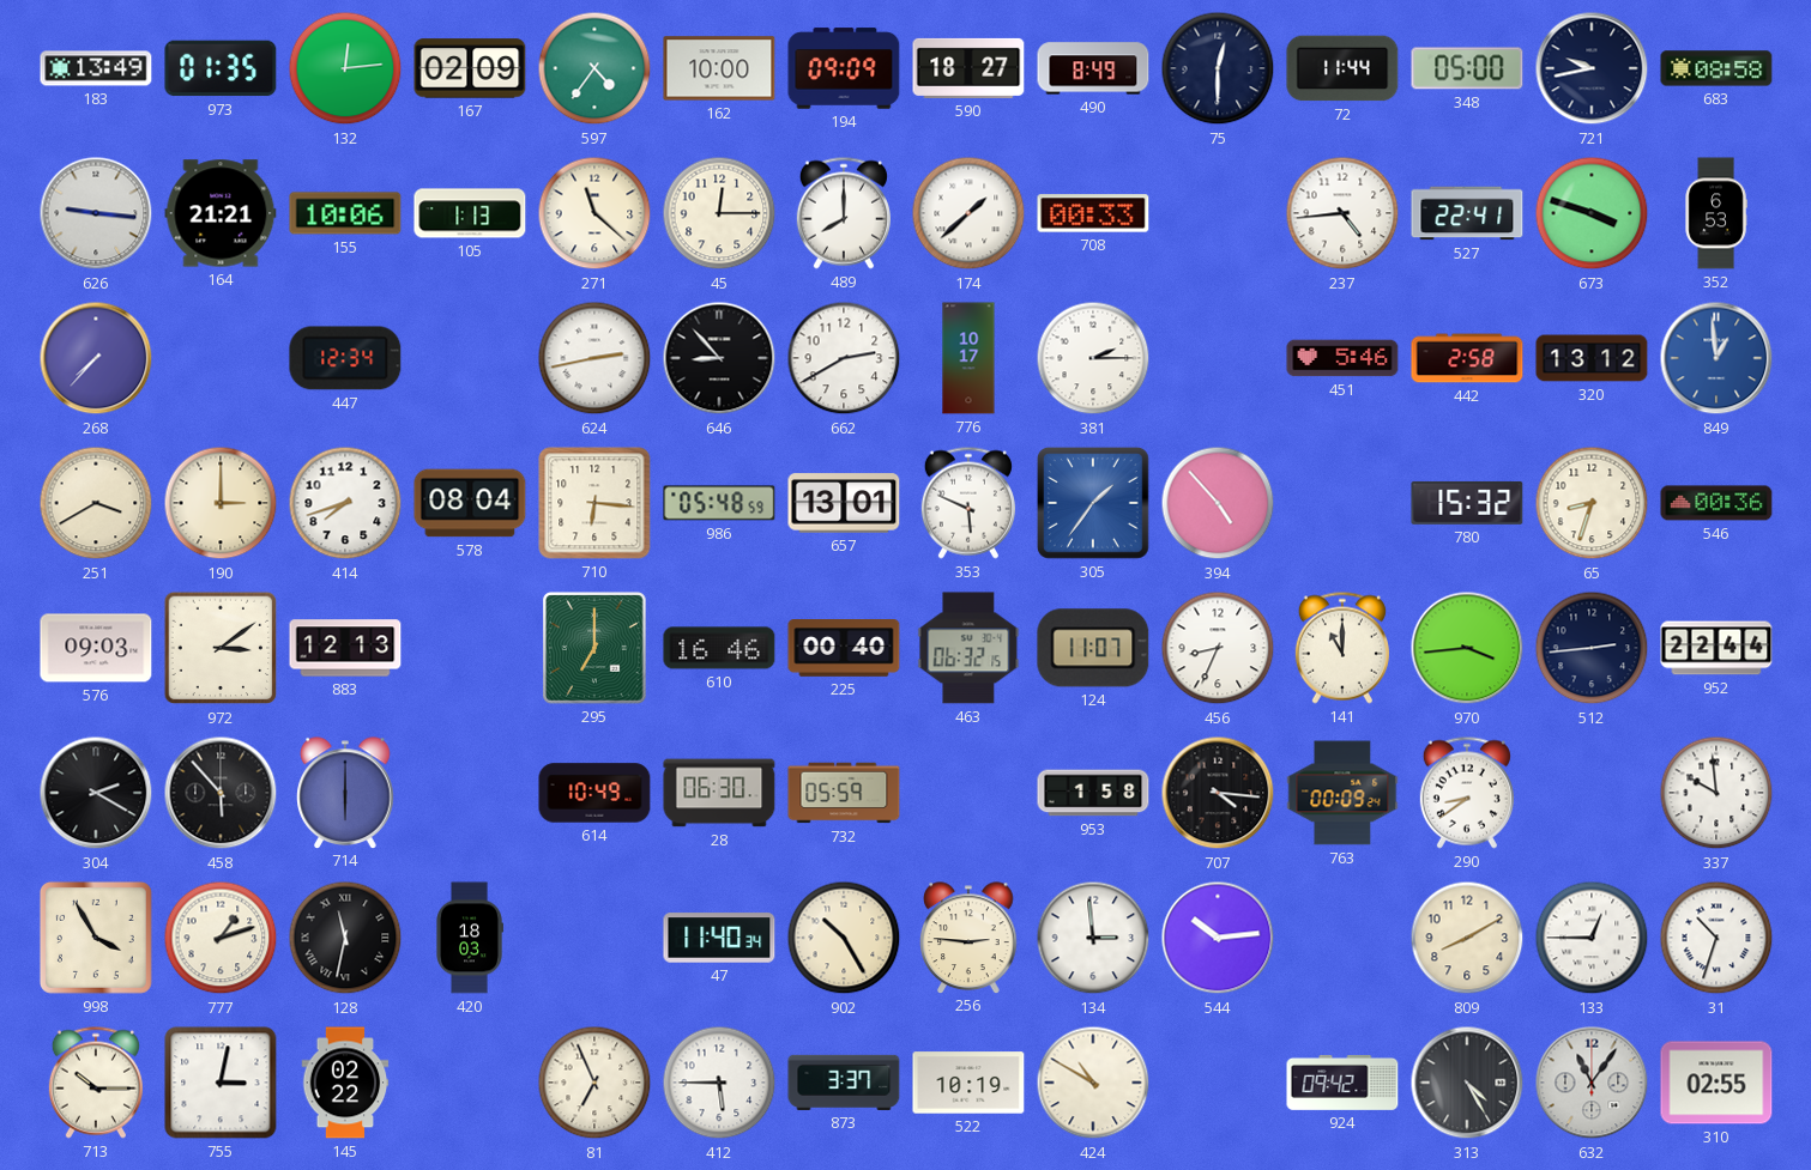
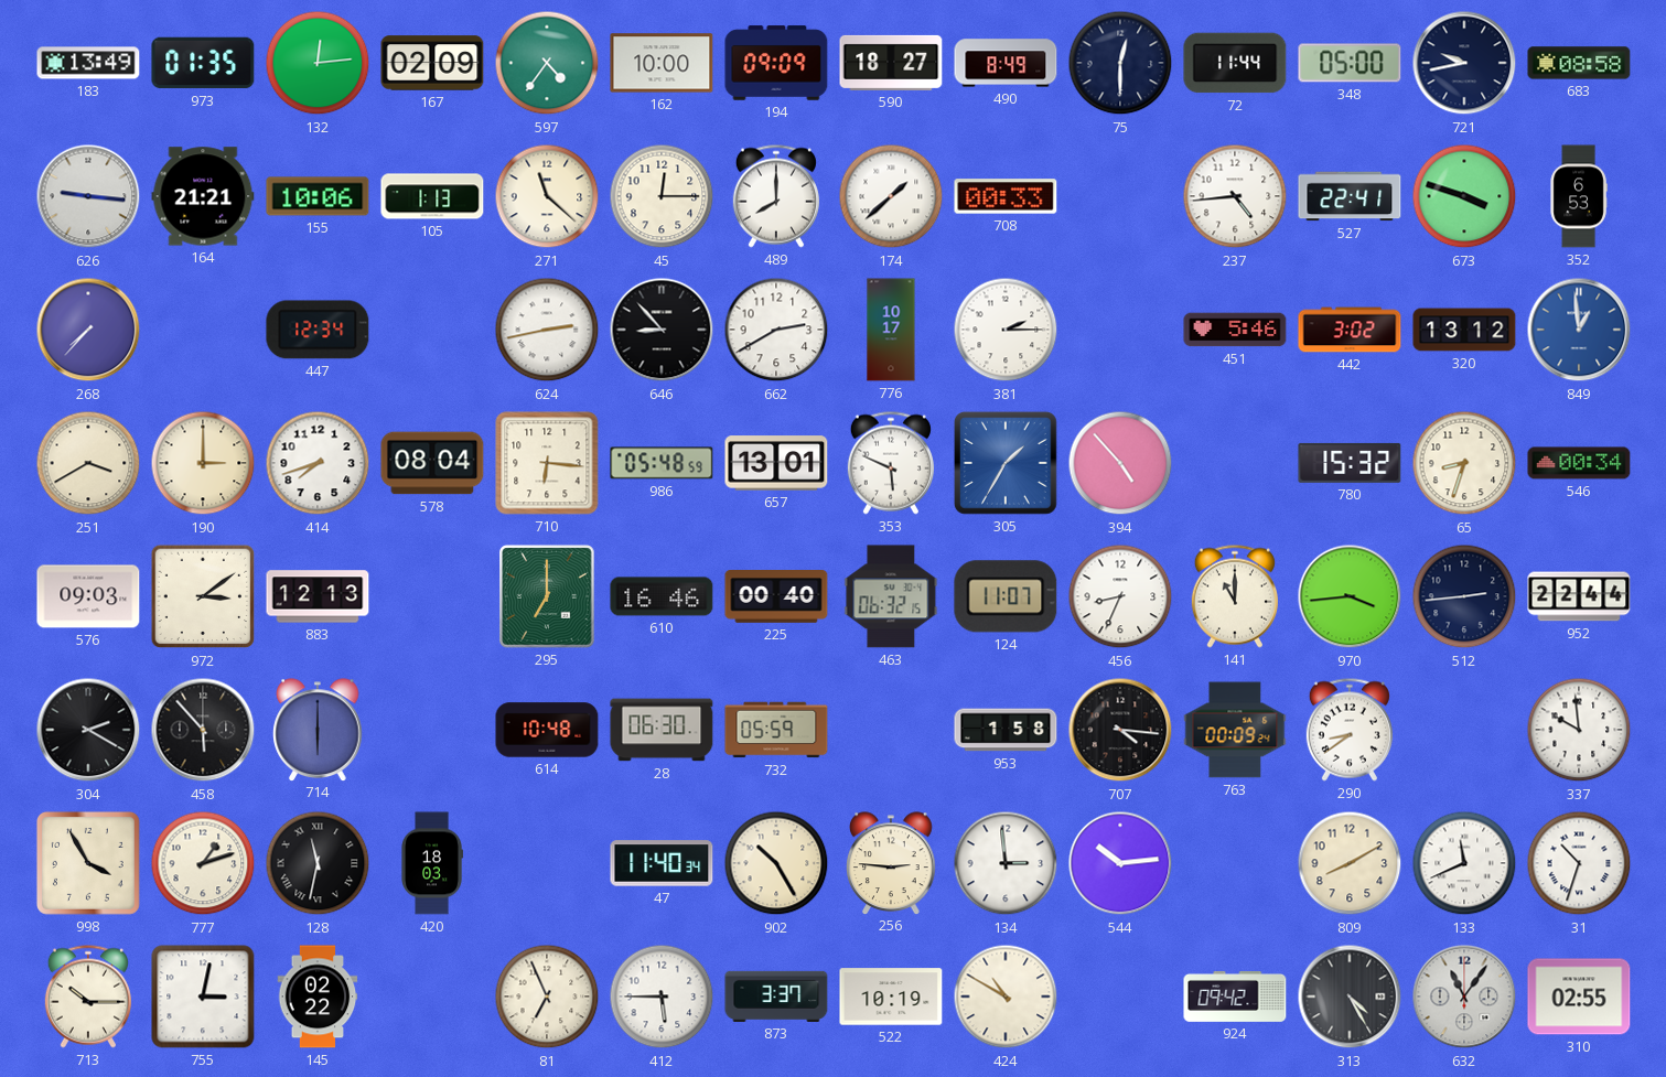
442: 2:58 -> 3:02
305: 1:36 -> 1:35
546: 00:36 -> 00:34
614: 10:49 -> 10:48
133: 12:45 -> 11:41
